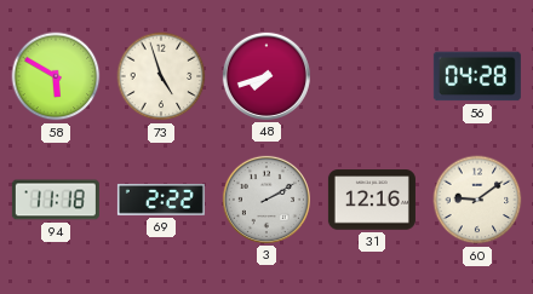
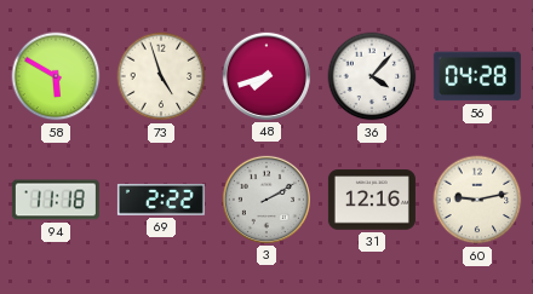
36: none -> 4:07
60: 9:09 -> 9:13
